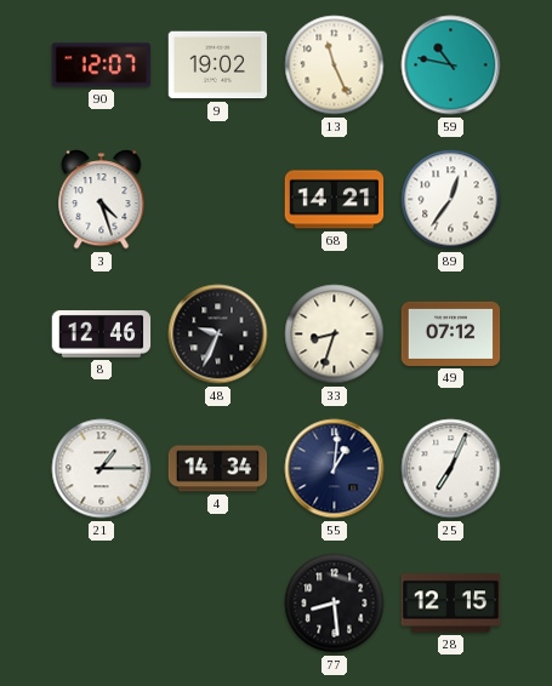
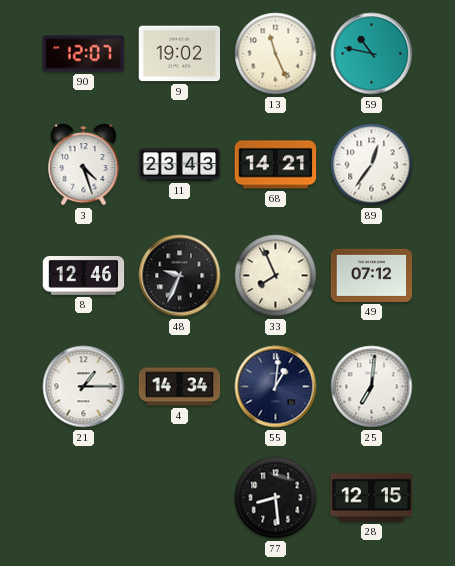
11: none -> 23:43
33: 8:33 -> 7:56
25: 7:04 -> 7:01
